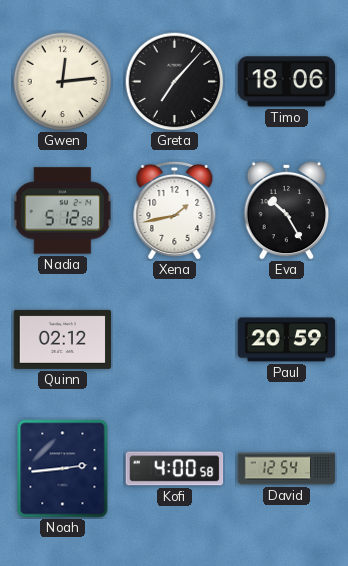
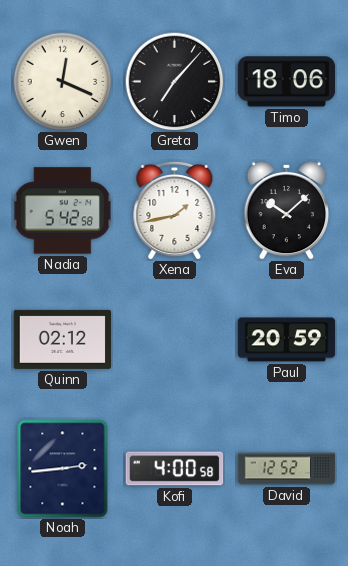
Gwen: 12:14 -> 12:19
Nadia: 5:12 -> 5:42
Eva: 10:25 -> 10:08
David: 12:54 -> 12:52
